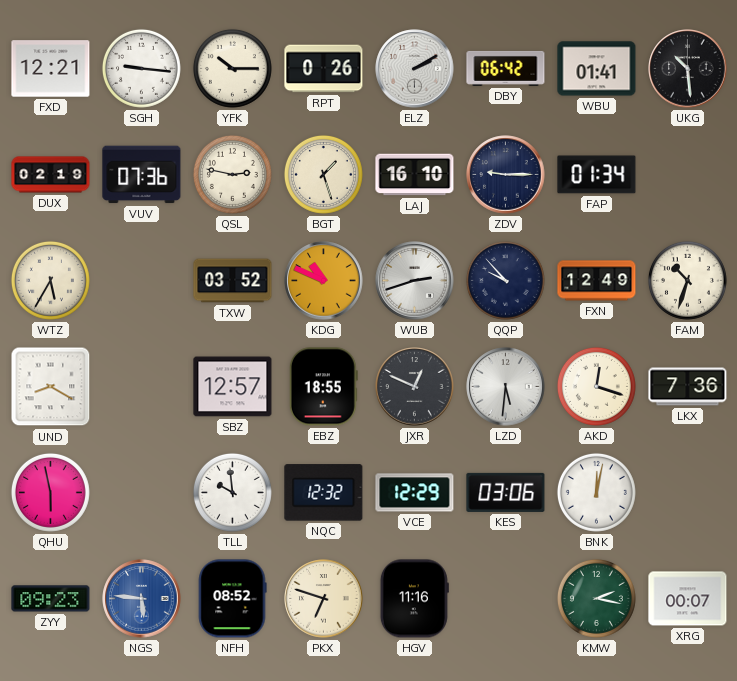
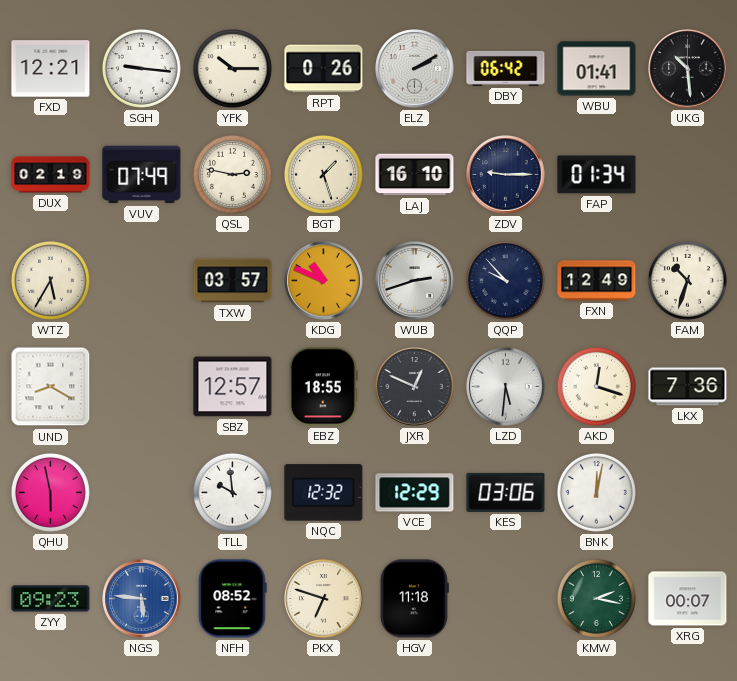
VUV: 07:36 -> 07:49
TXW: 03:52 -> 03:57
HGV: 11:16 -> 11:18
